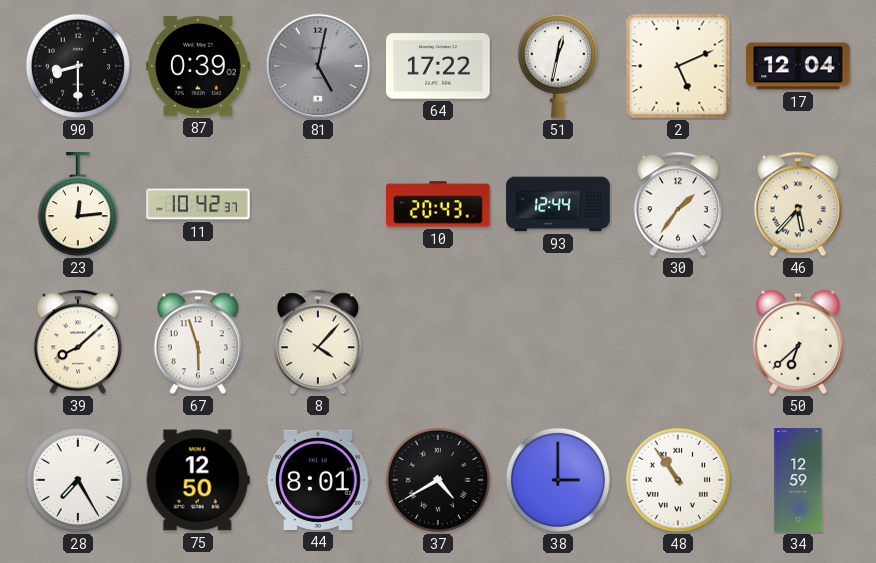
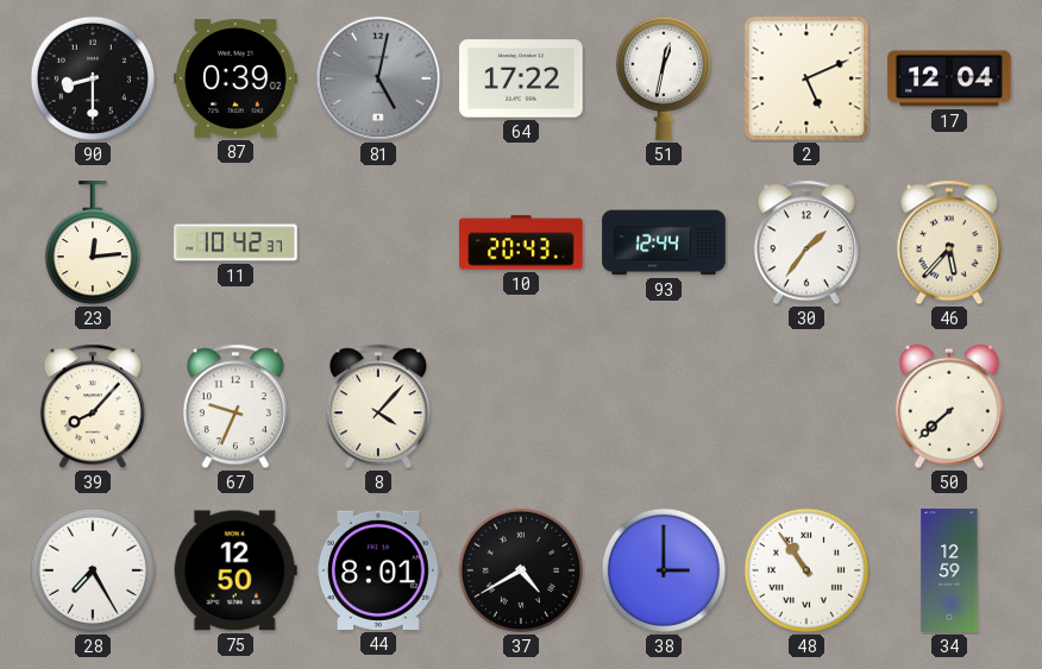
39: 8:08 -> 8:07
67: 5:57 -> 9:34
50: 6:38 -> 7:38
